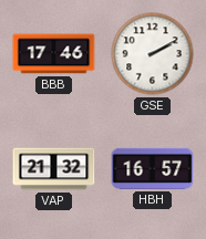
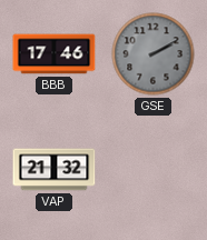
GSE dial: white -> grey
HBH: 16:57 -> none
